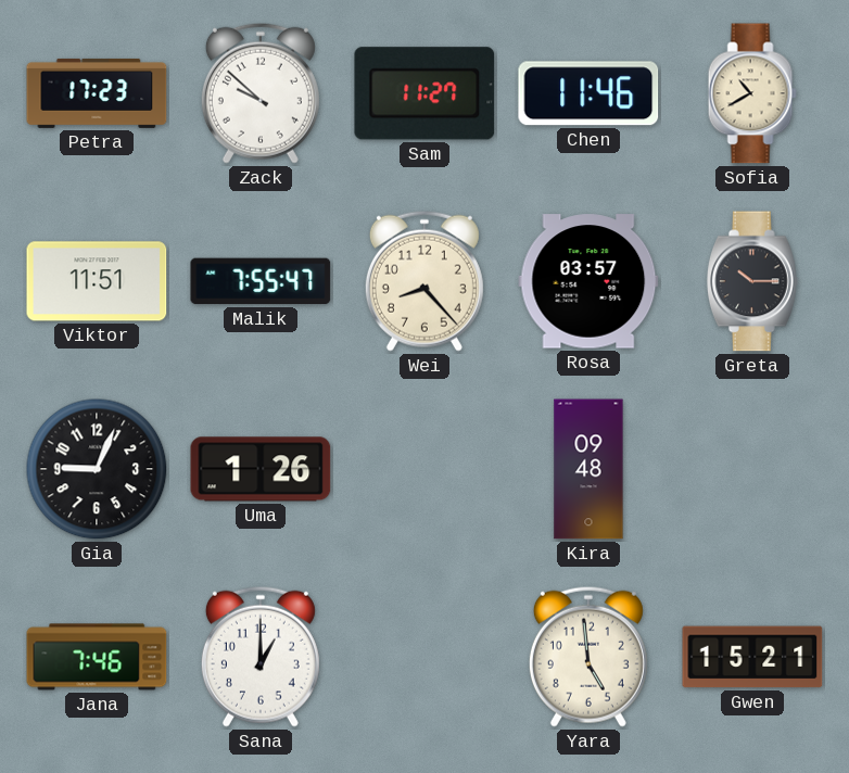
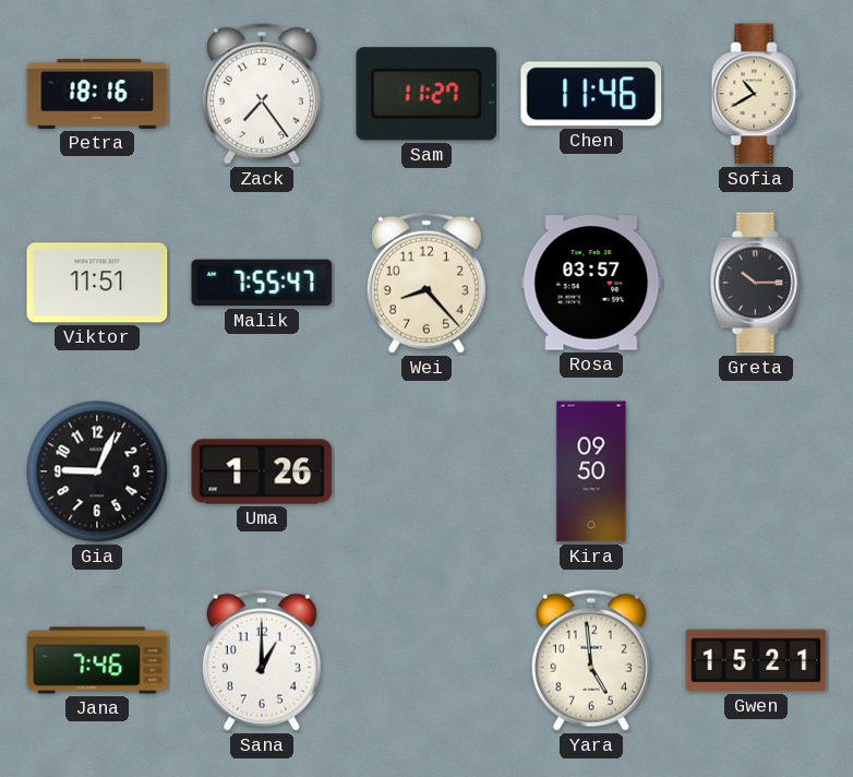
Petra: 17:23 -> 18:16
Zack: 9:52 -> 7:24
Kira: 09:48 -> 09:50
